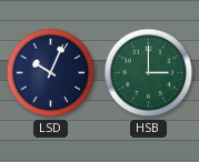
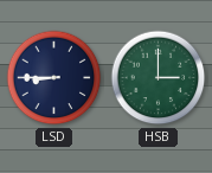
LSD: 10:04 -> 8:45
